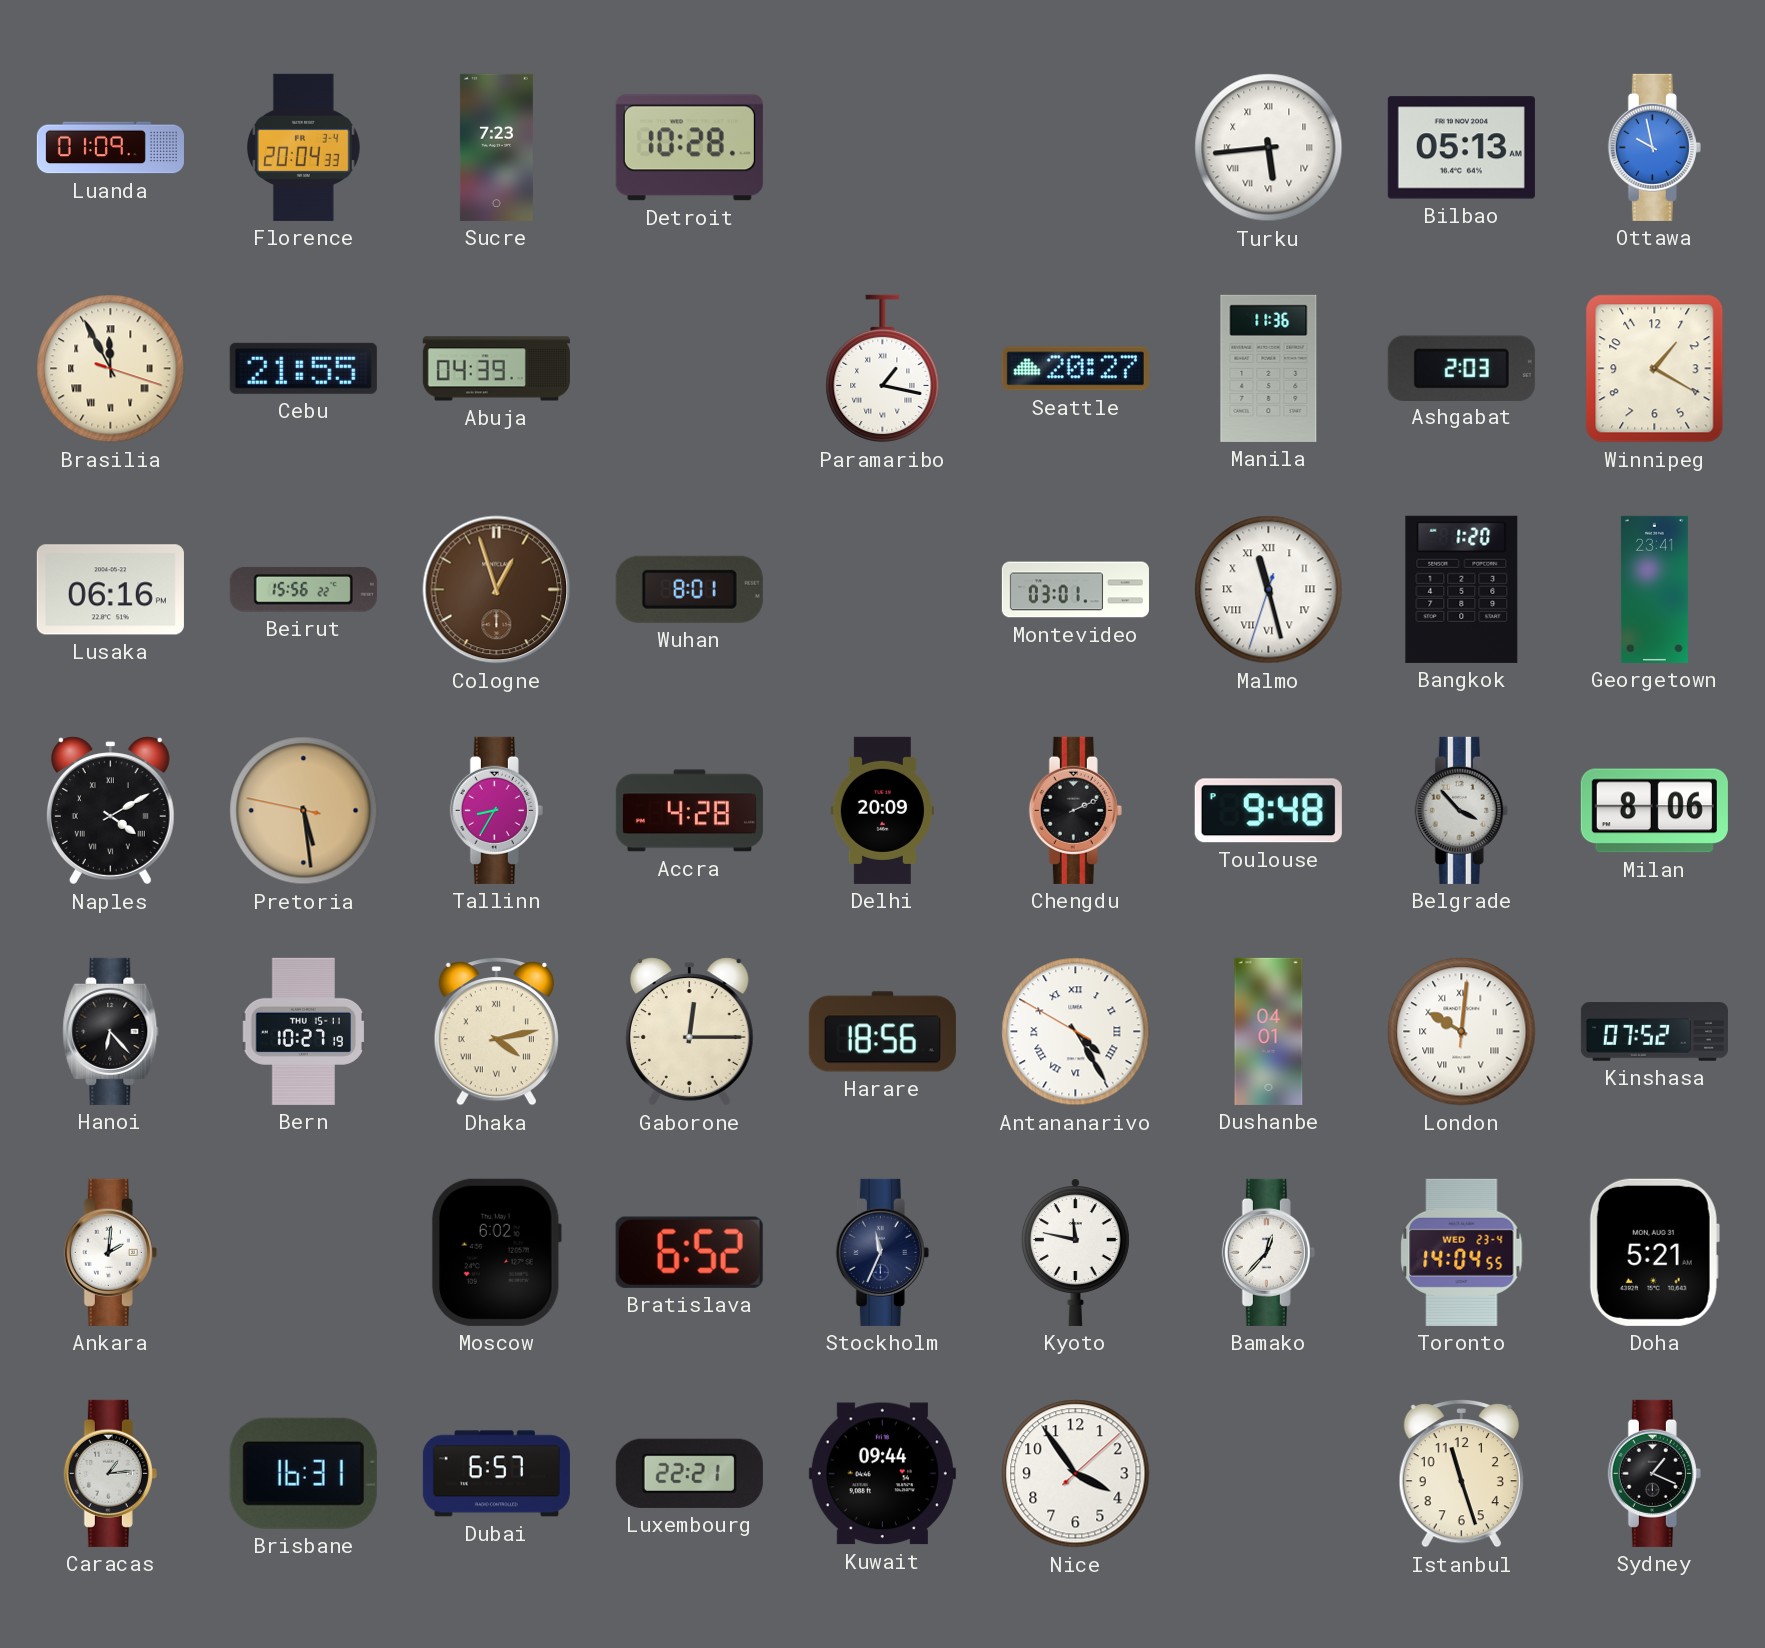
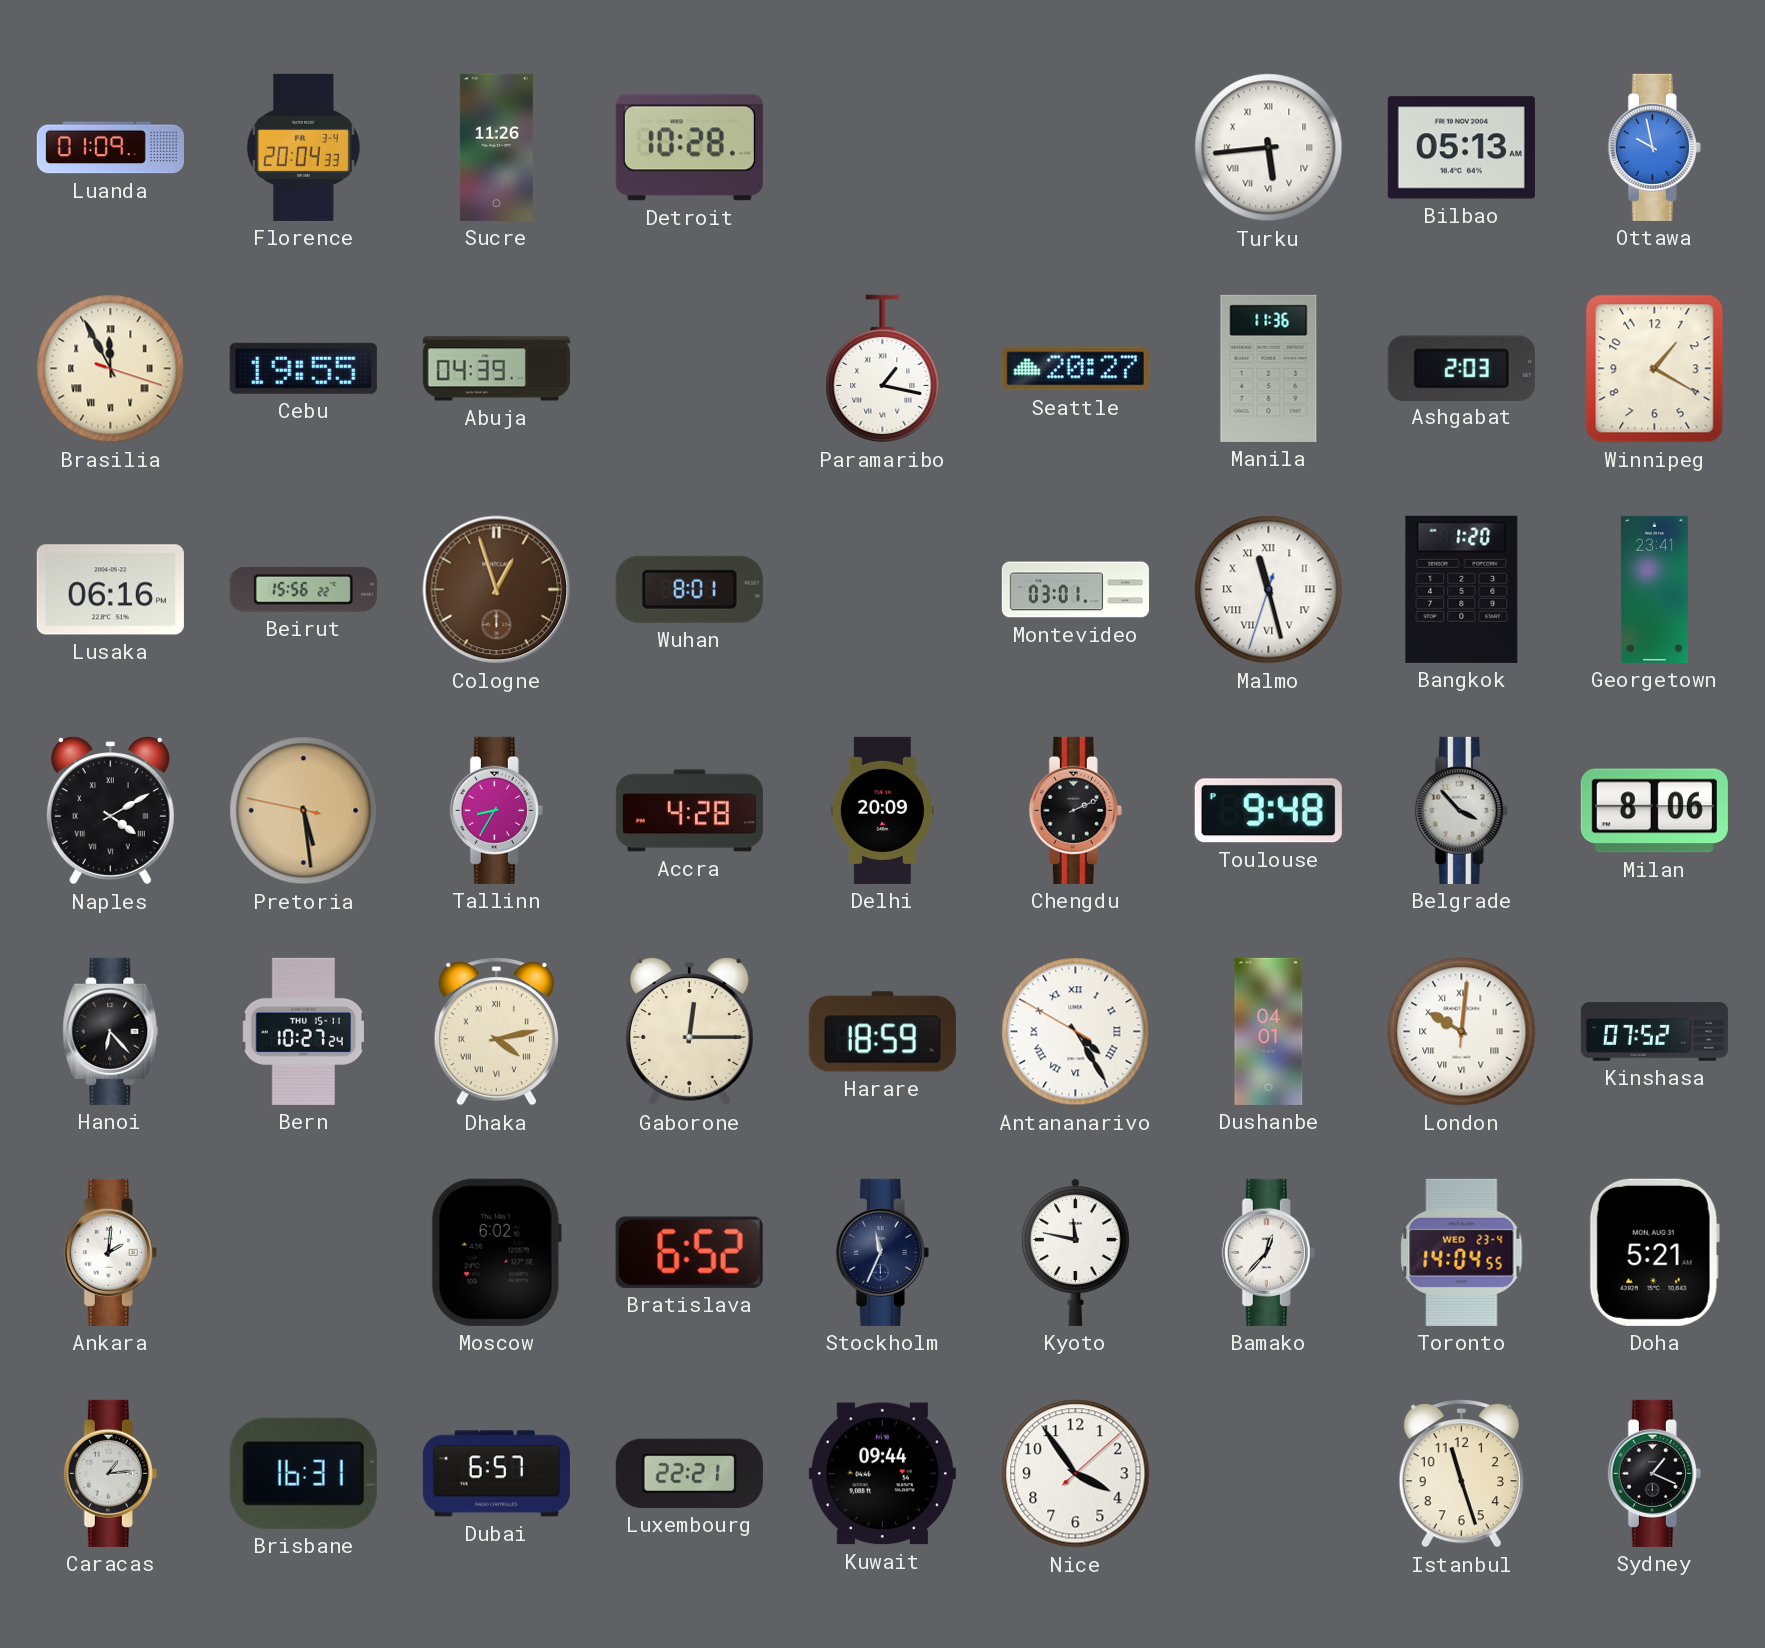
Sucre: 7:23 -> 11:26
Cebu: 21:55 -> 19:55
Bern: 10:27:19 -> 10:27:24
Harare: 18:56 -> 18:59
